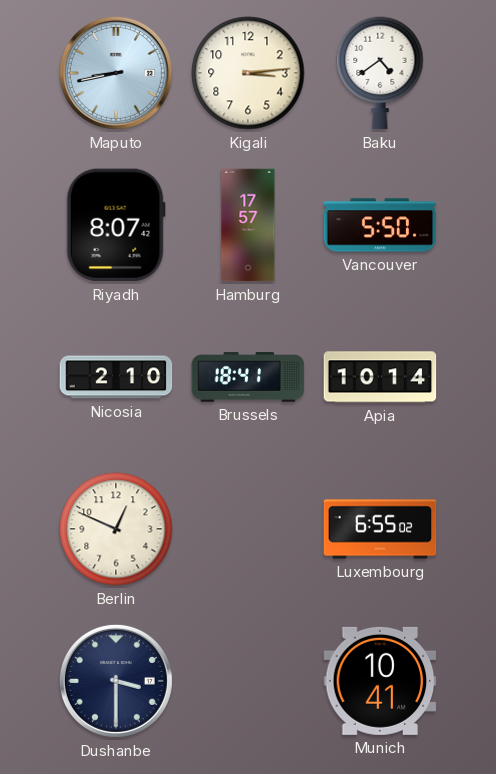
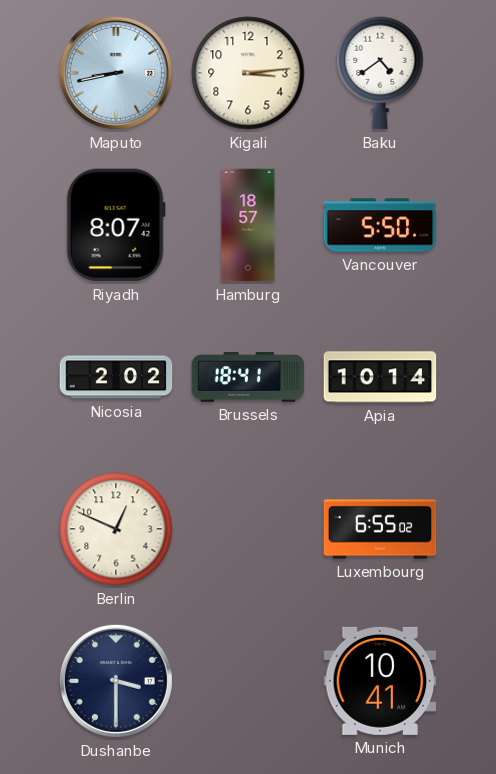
Hamburg: 17:57 -> 18:57
Nicosia: 2:10 -> 2:02
